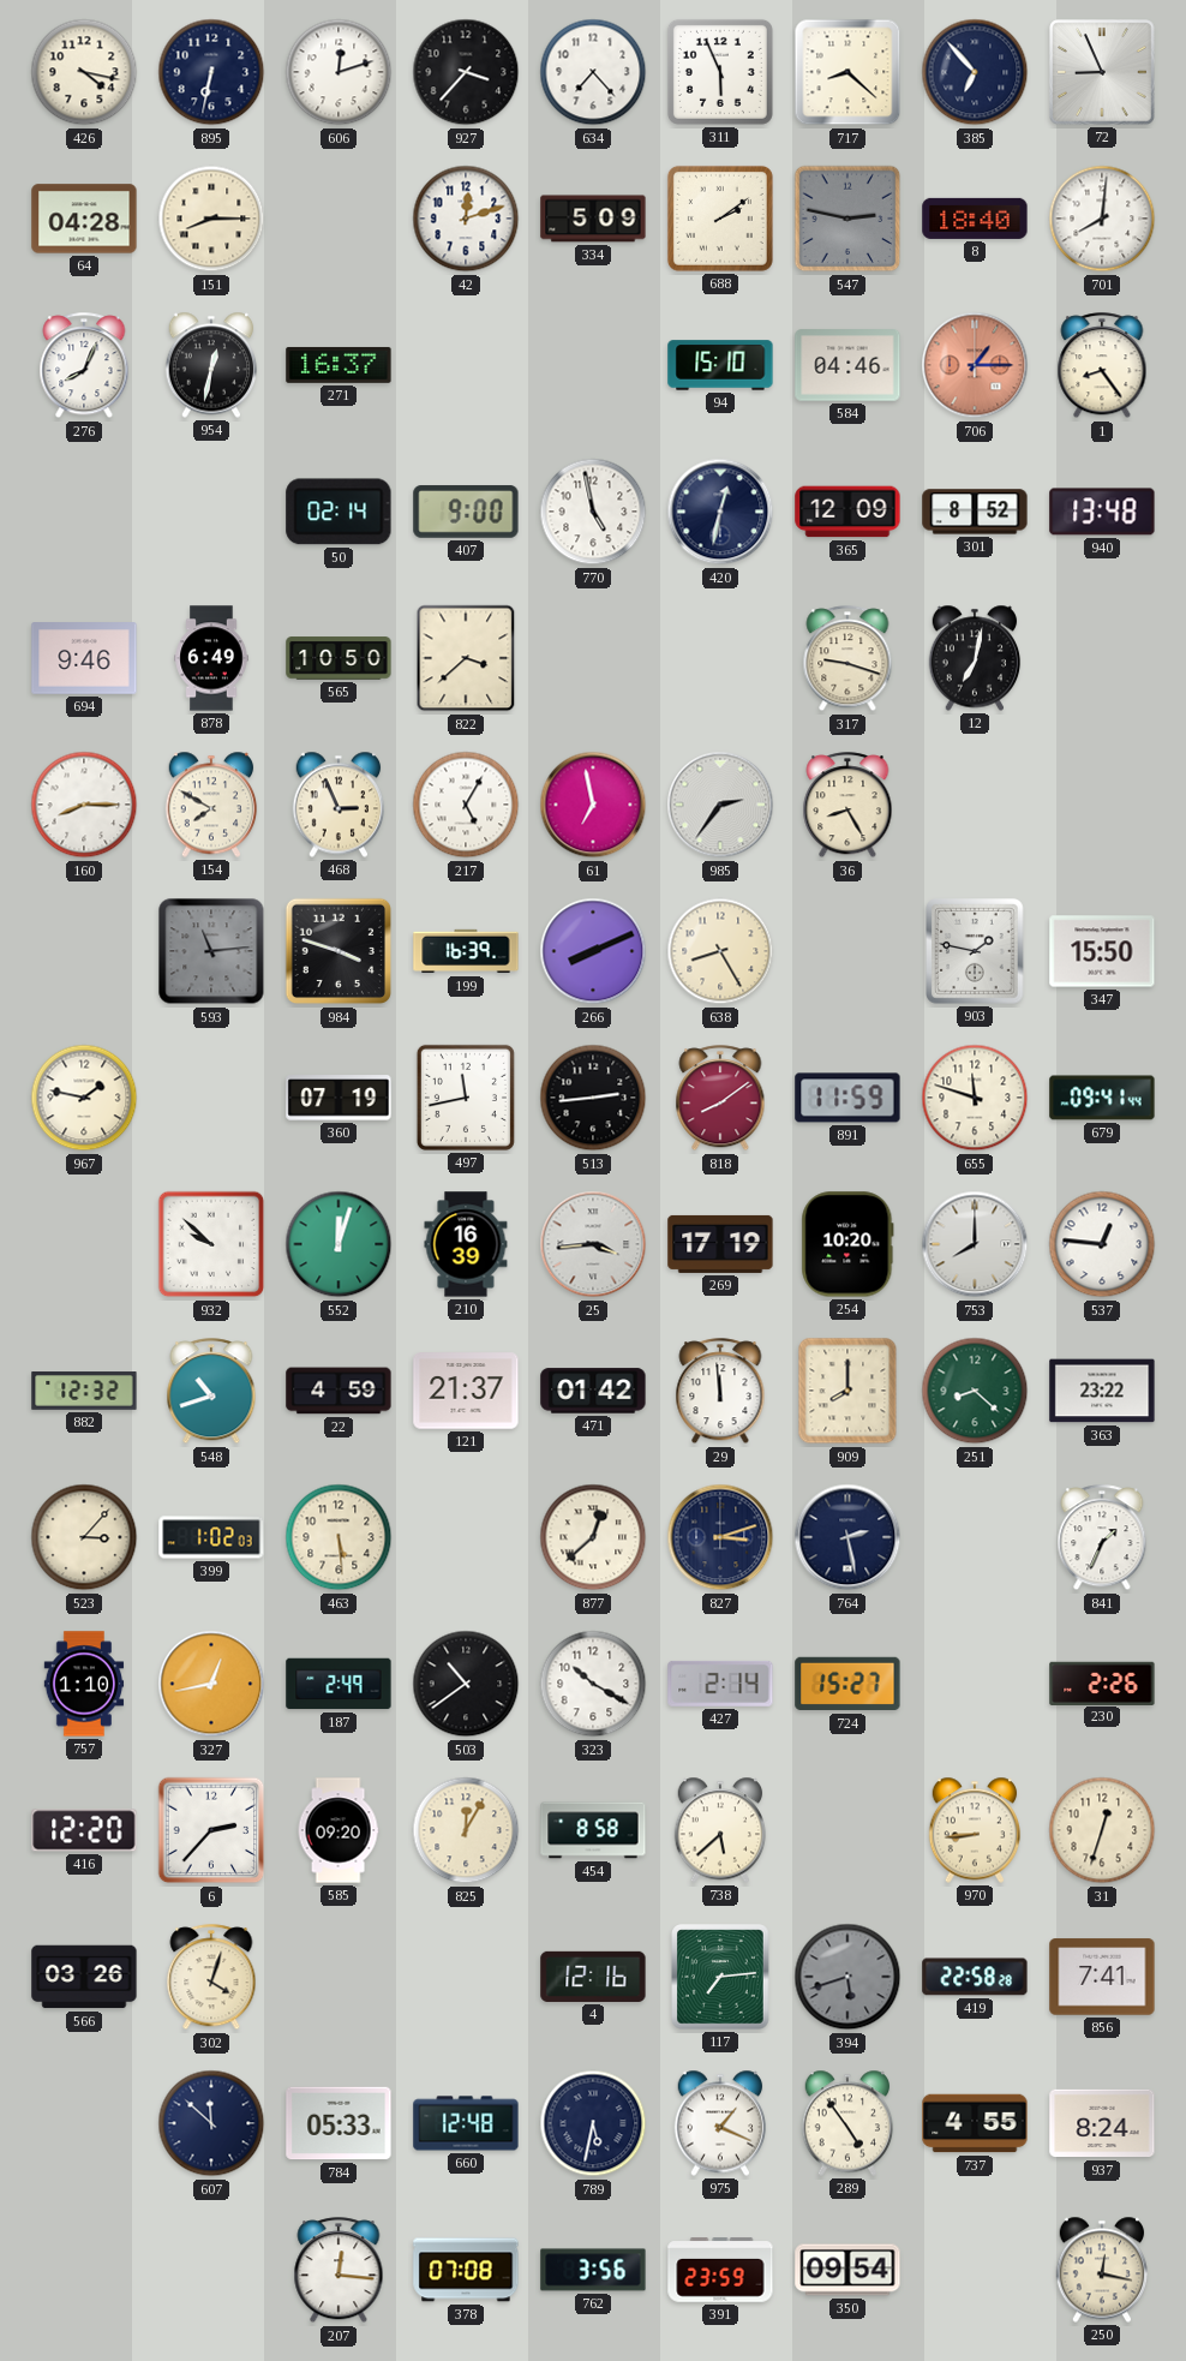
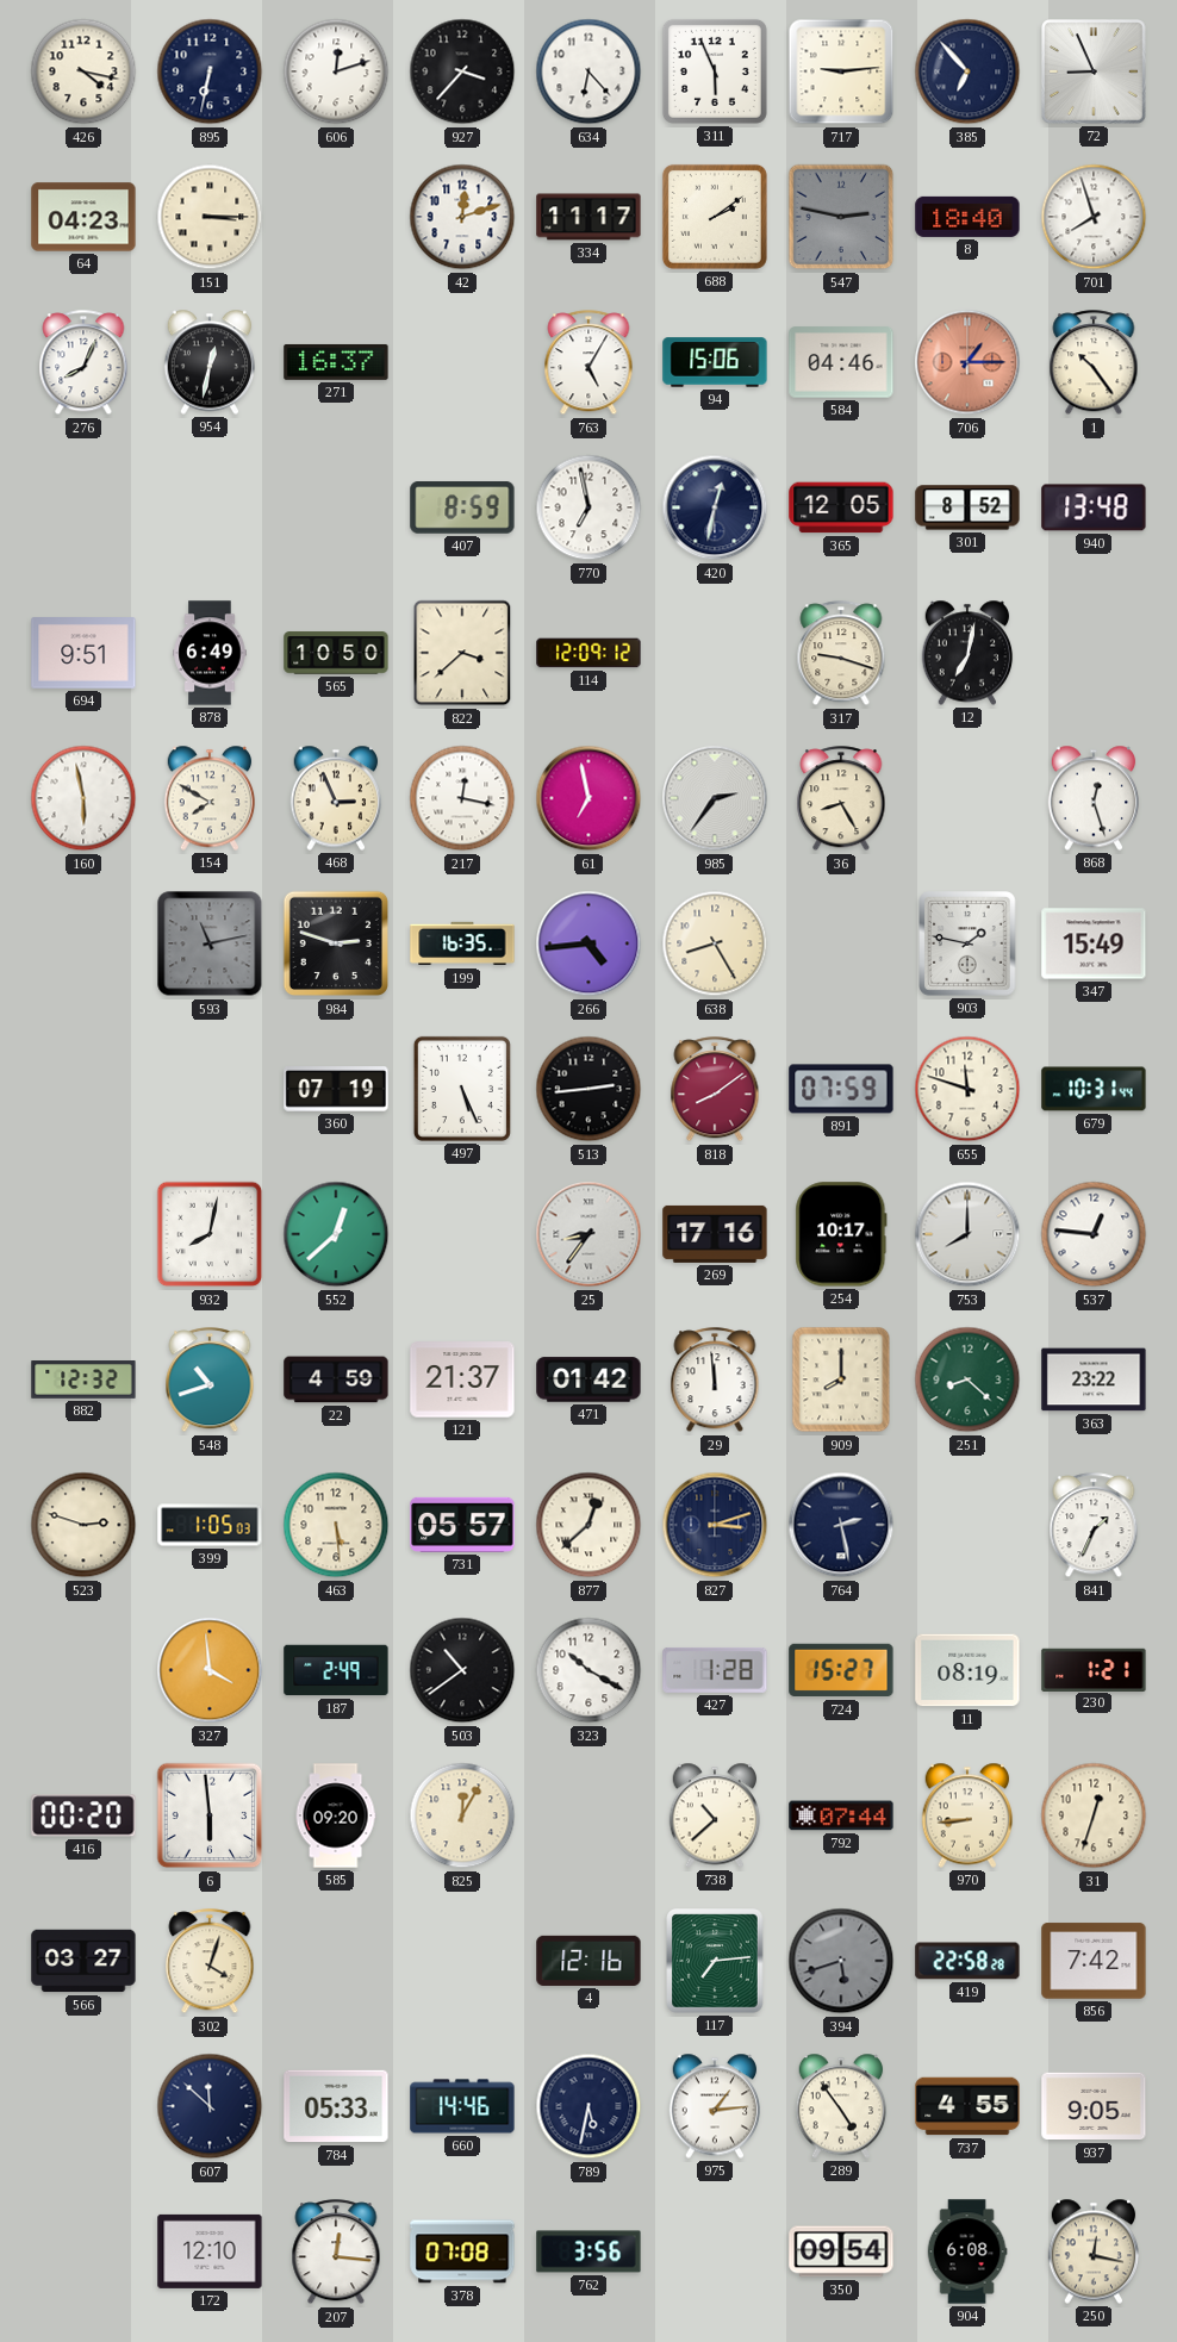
634: 7:23 -> 6:23
717: 8:22 -> 9:14
64: 04:28 -> 04:23
151: 8:15 -> 3:15
334: 5:09 -> 11:17
701: 8:01 -> 7:57
763: none -> 5:05
94: 15:10 -> 15:06
1: 8:24 -> 10:24
50: 02:14 -> none
407: 9:00 -> 8:59
770: 4:58 -> 6:58
365: 12:09 -> 12:05
694: 9:46 -> 9:51
114: none -> 12:09
160: 8:15 -> 5:58
217: 5:05 -> 12:17
868: none -> 12:27
593: 11:14 -> 11:13
984: 3:48 -> 2:48
199: 16:39 -> 16:35
266: 8:11 -> 4:44
347: 15:50 -> 15:49
967: 1:47 -> none
497: 11:43 -> 5:26
891: 11:59 -> 07:59
679: 09:41 -> 10:31
932: 9:52 -> 8:02
552: 12:03 -> 12:38
210: 16:39 -> none
25: 3:44 -> 8:36
269: 17:19 -> 17:16
254: 10:20 -> 10:17
523: 3:07 -> 2:48
399: 1:02 -> 1:05
731: none -> 05:57
757: 1:10 -> none
327: 12:43 -> 3:59
427: 2:14 -> 1:28
11: none -> 08:19
230: 2:26 -> 1:21
416: 12:20 -> 00:20
6: 2:37 -> 5:59
454: 8:58 -> none
738: 5:38 -> 10:38
792: none -> 07:44
566: 03:26 -> 03:27
856: 7:41 -> 7:42
660: 12:48 -> 14:46
975: 1:19 -> 1:14
937: 8:24 -> 9:05
172: none -> 12:10
391: 23:59 -> none
904: none -> 6:08
